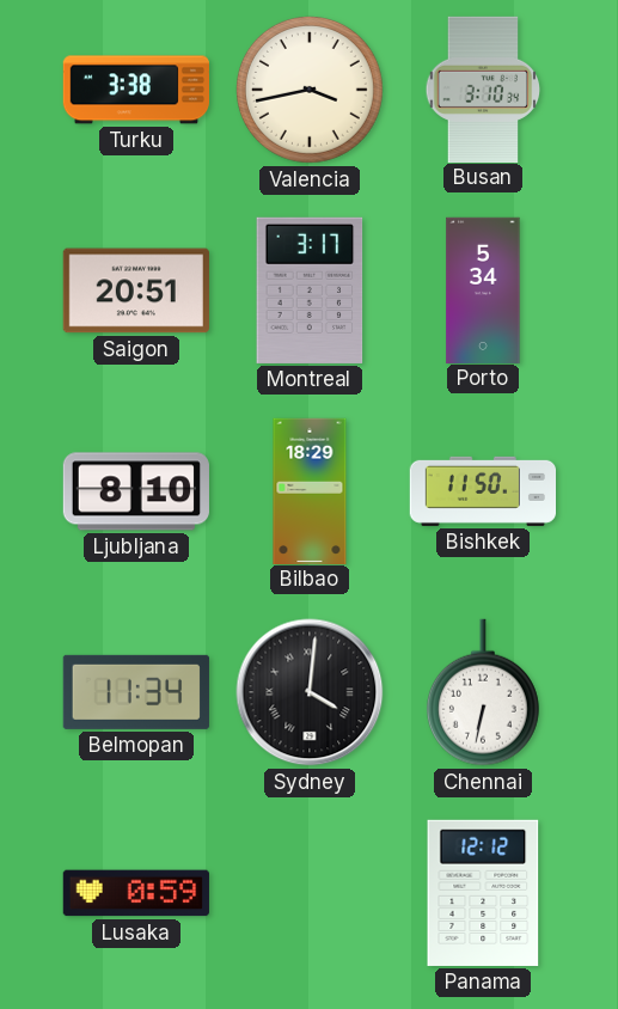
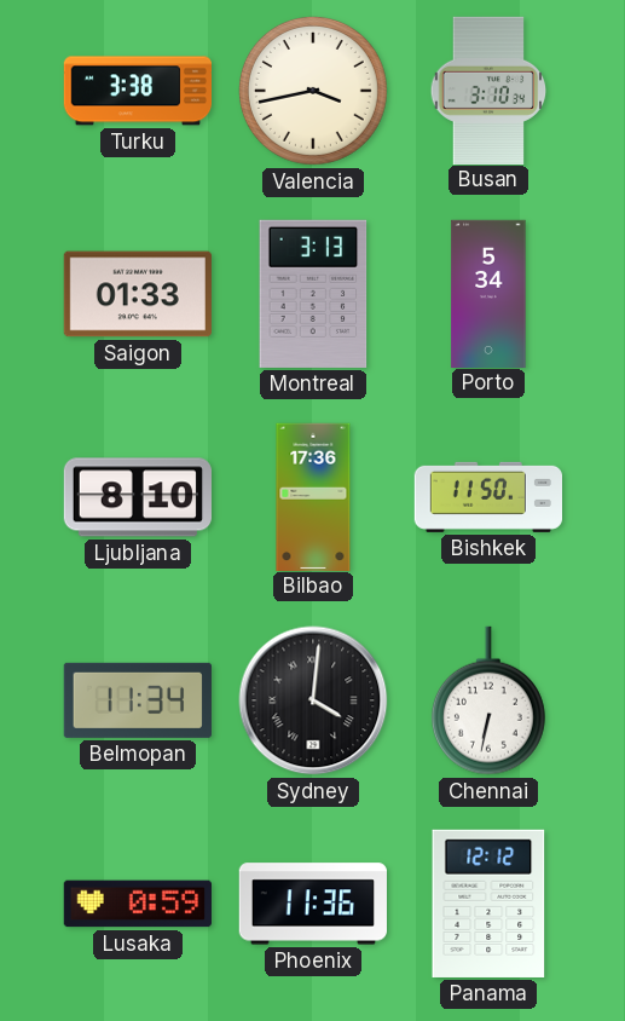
Saigon: 20:51 -> 01:33
Montreal: 3:17 -> 3:13
Bilbao: 18:29 -> 17:36
Phoenix: none -> 11:36
